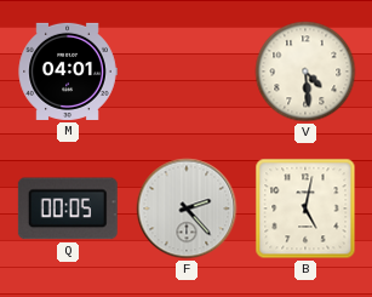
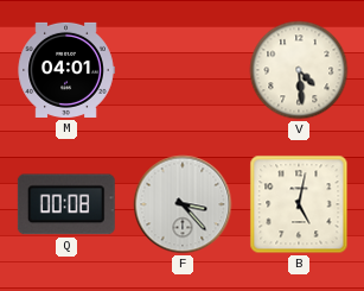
Q: 00:05 -> 00:08
F: 2:23 -> 3:23
